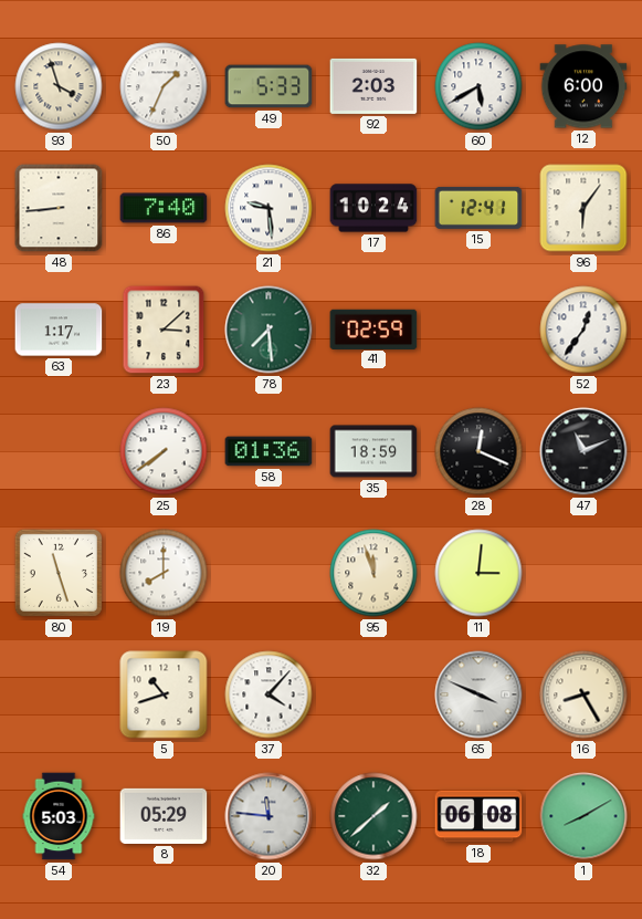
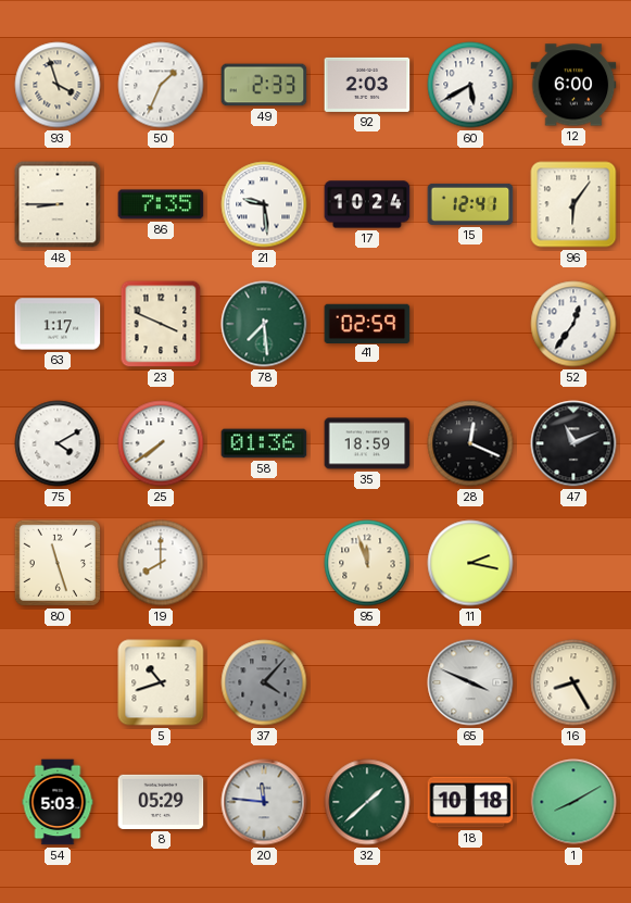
49: 5:33 -> 2:33
48: 8:44 -> 8:45
86: 7:40 -> 7:35
23: 3:08 -> 3:49
75: none -> 4:10
11: 3:01 -> 2:17
37 dial: white -> grey
18: 06:08 -> 10:18
